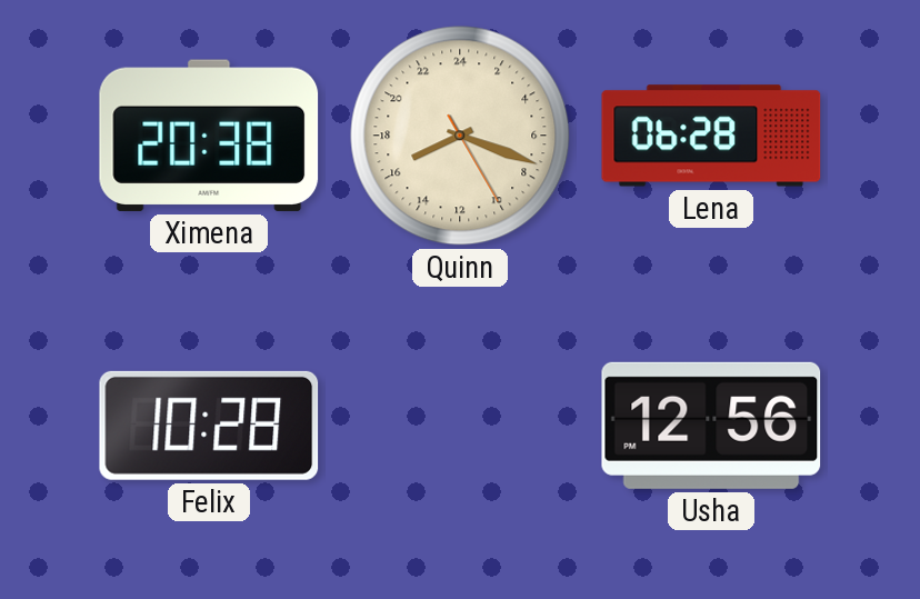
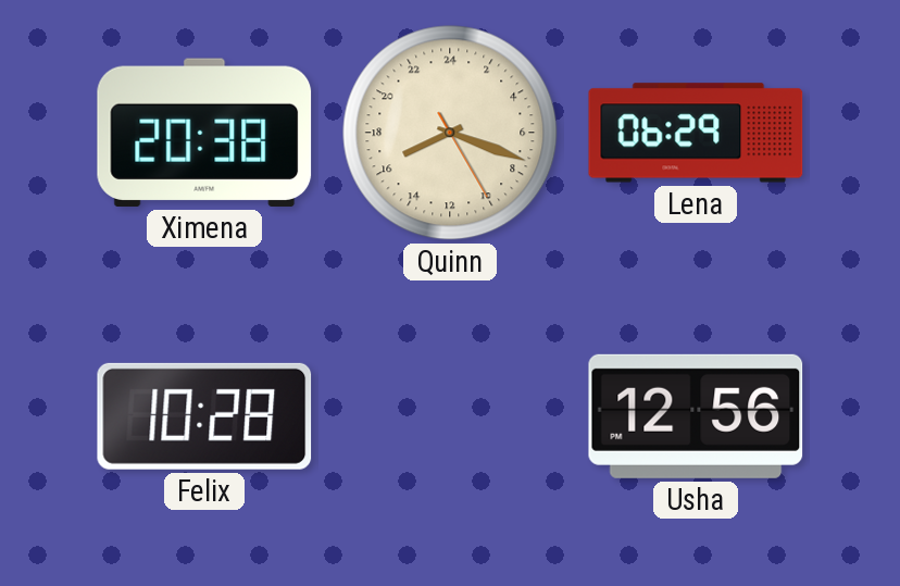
Lena: 06:28 -> 06:29
